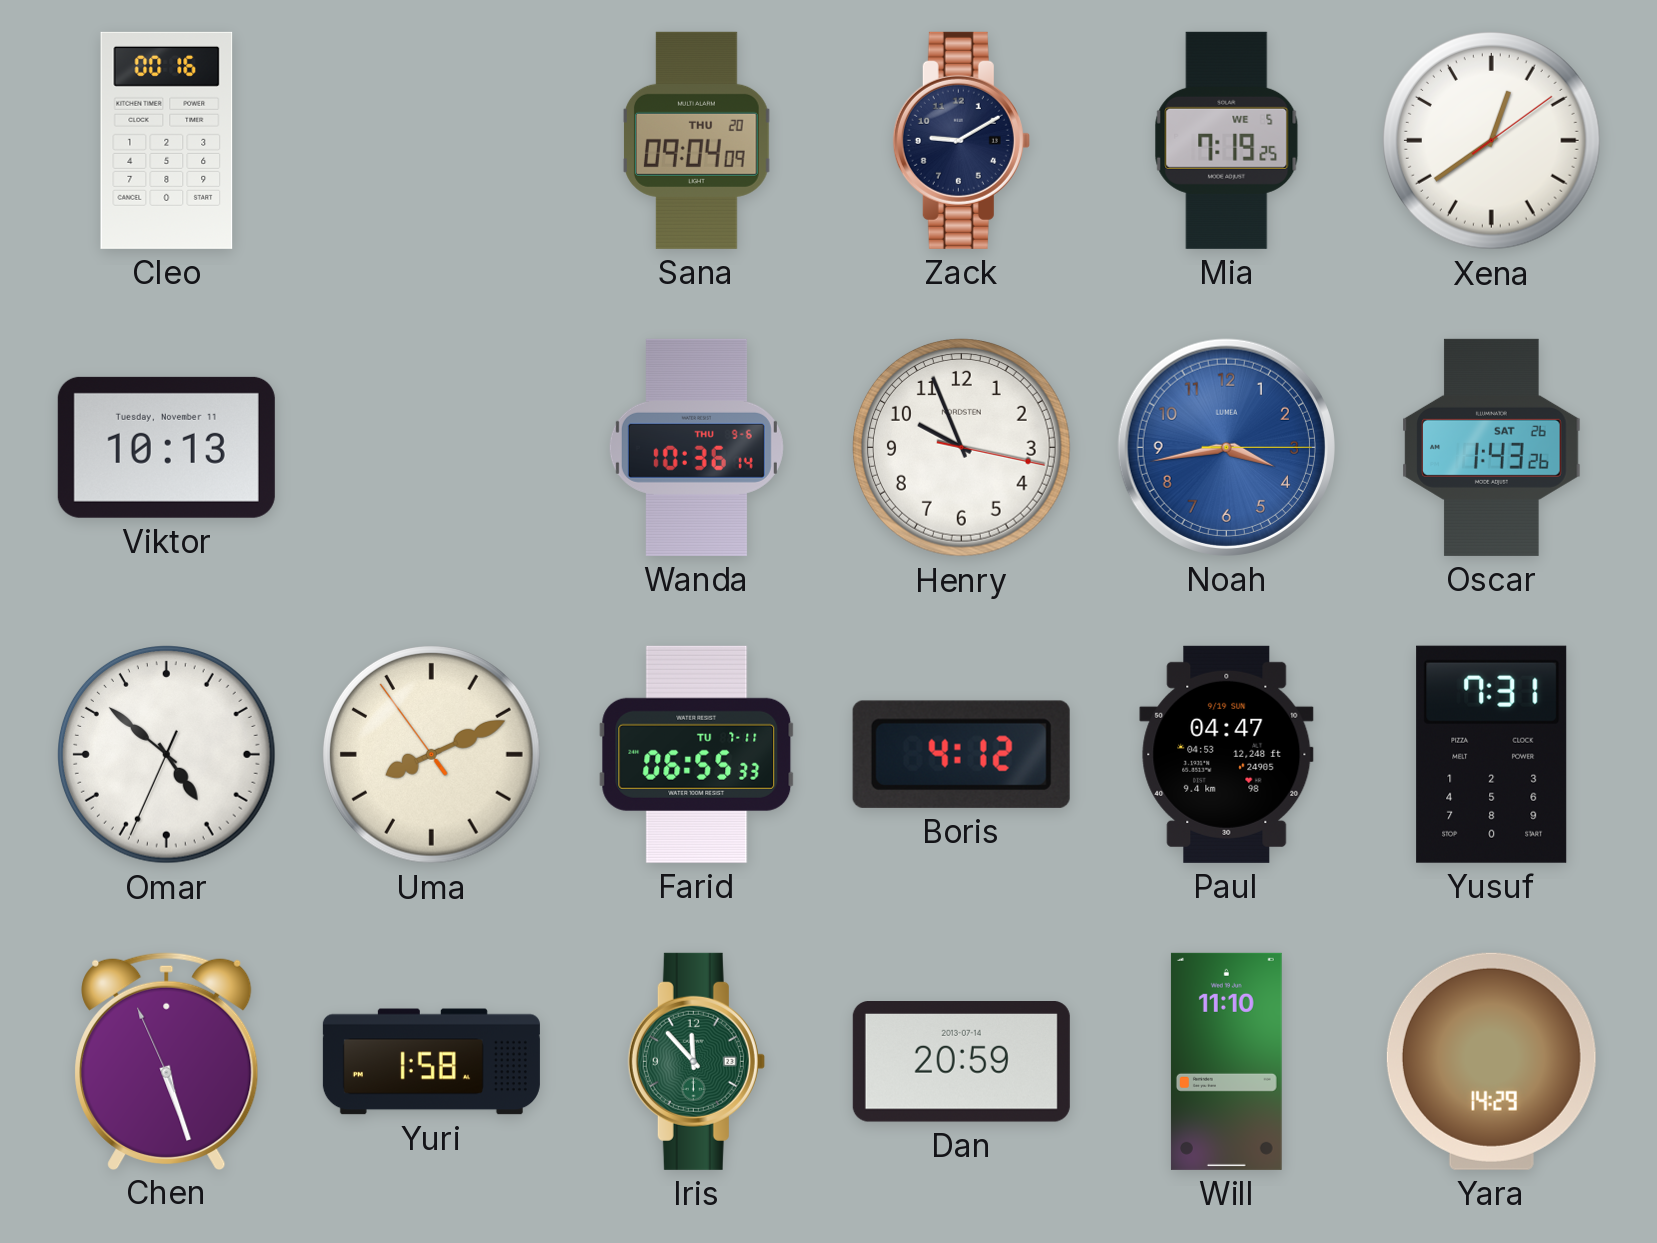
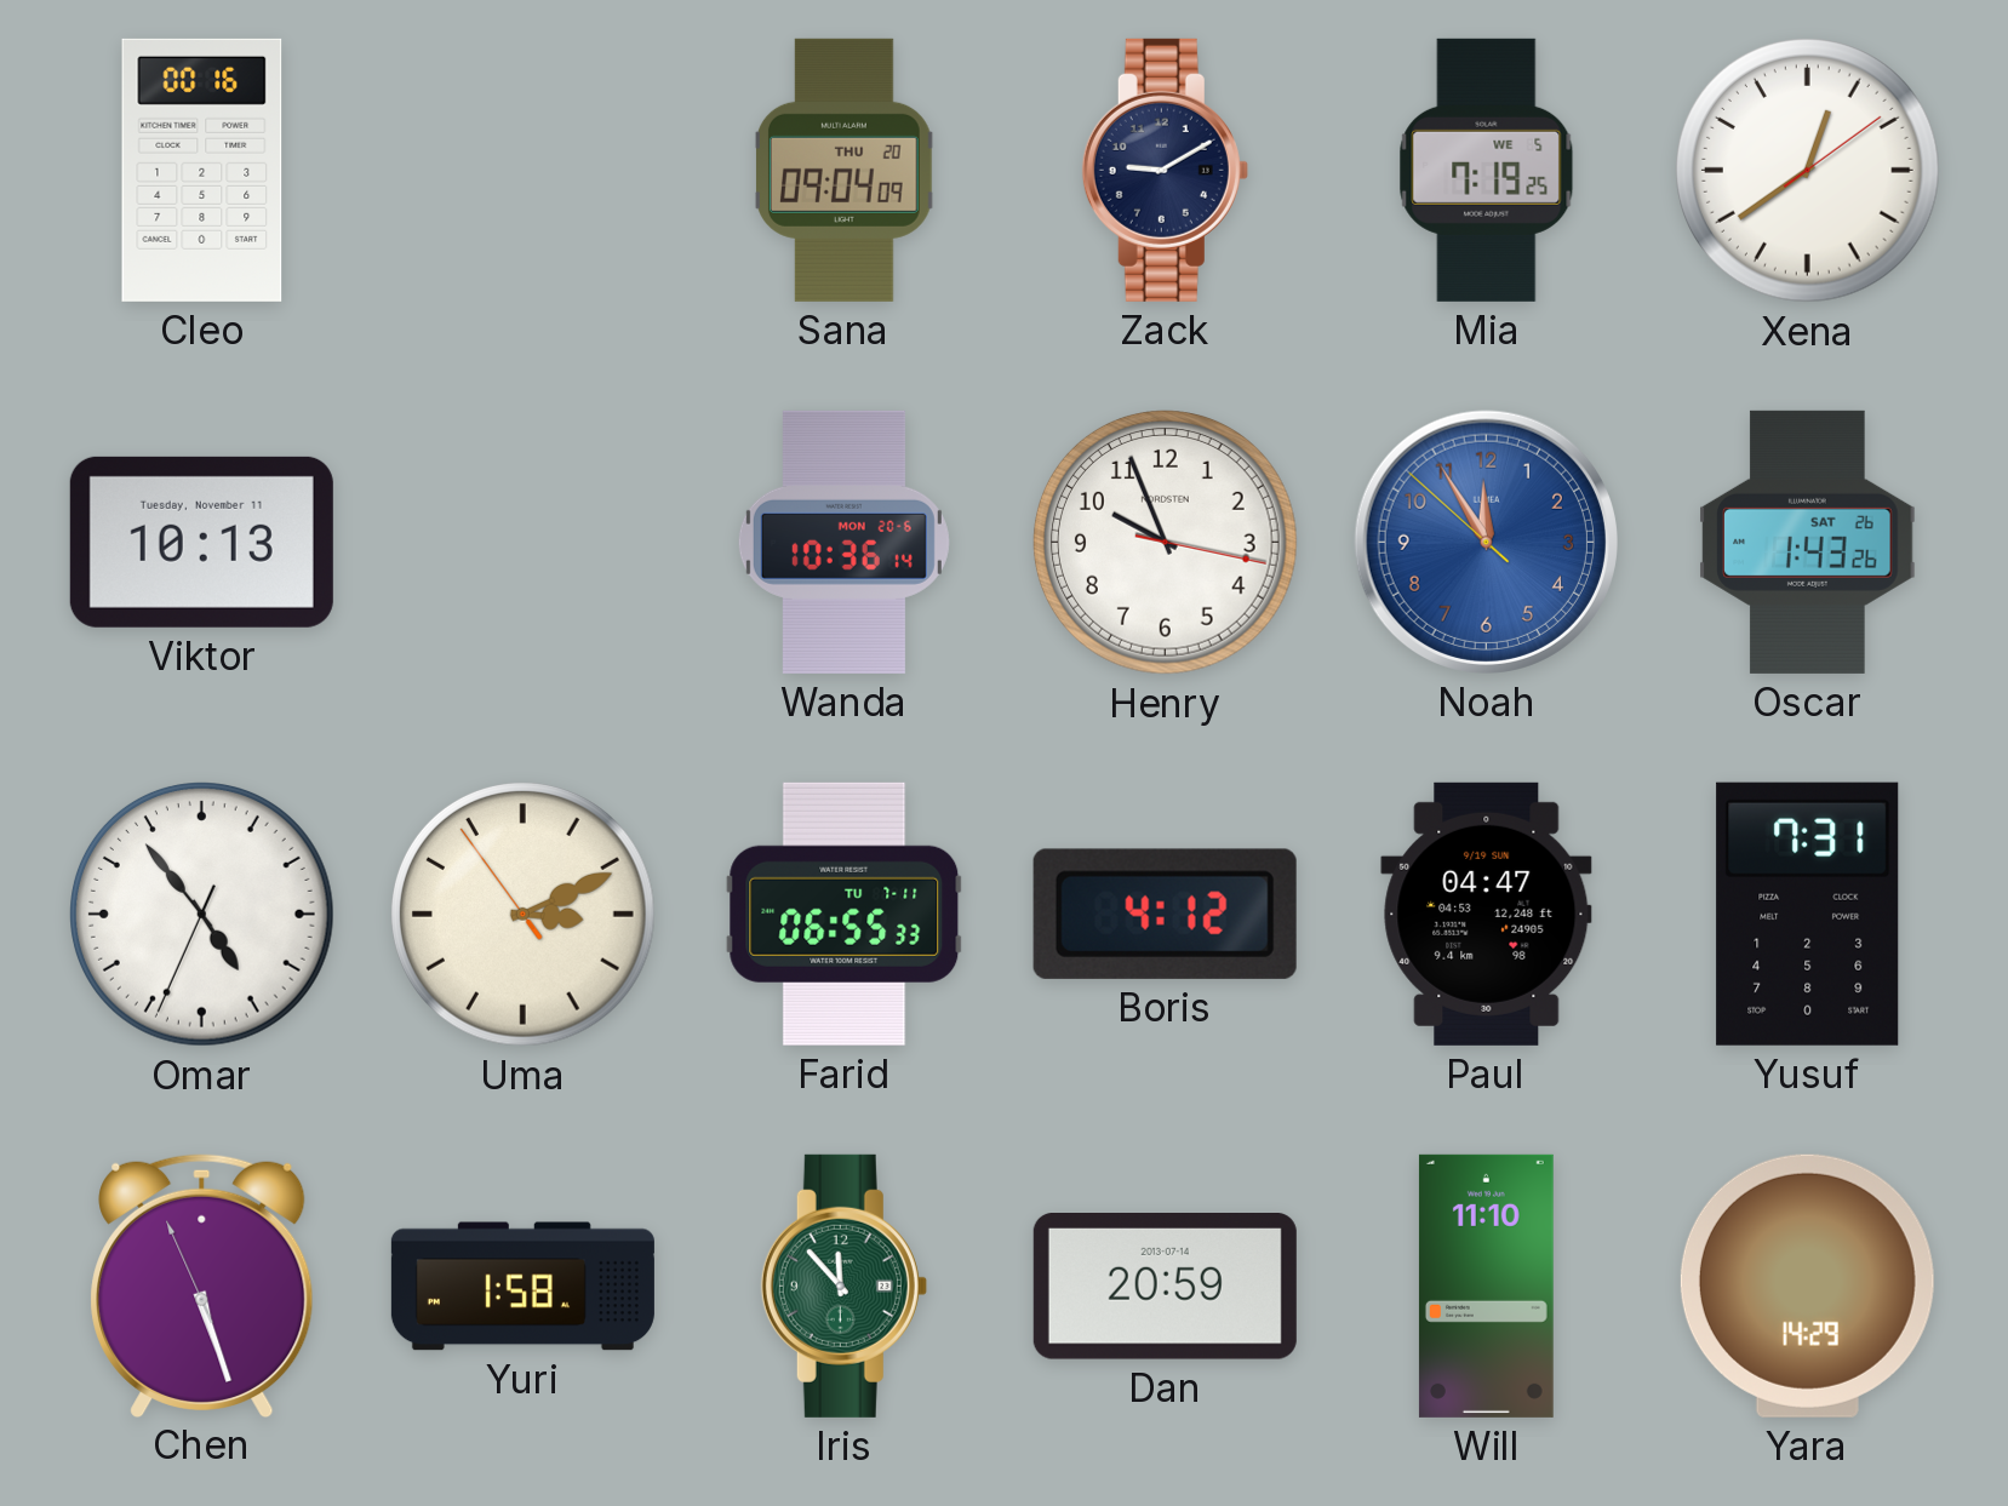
Wanda date: THU 9-6 -> MON 20-6
Noah: 3:43 -> 11:54
Omar: 4:51 -> 4:53
Uma: 8:10 -> 3:10
